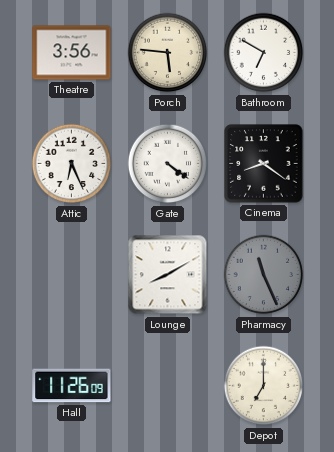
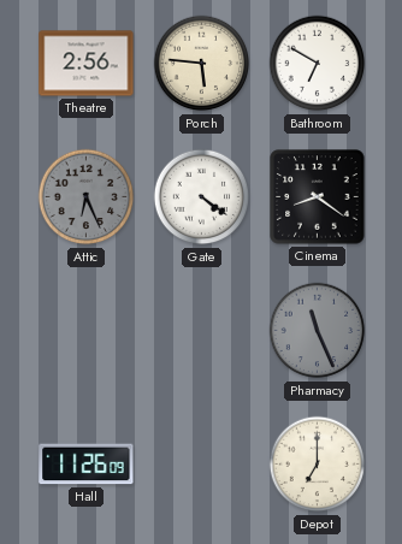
Theatre: 3:56 -> 2:56
Attic dial: white -> grey
Lounge: 8:10 -> none
